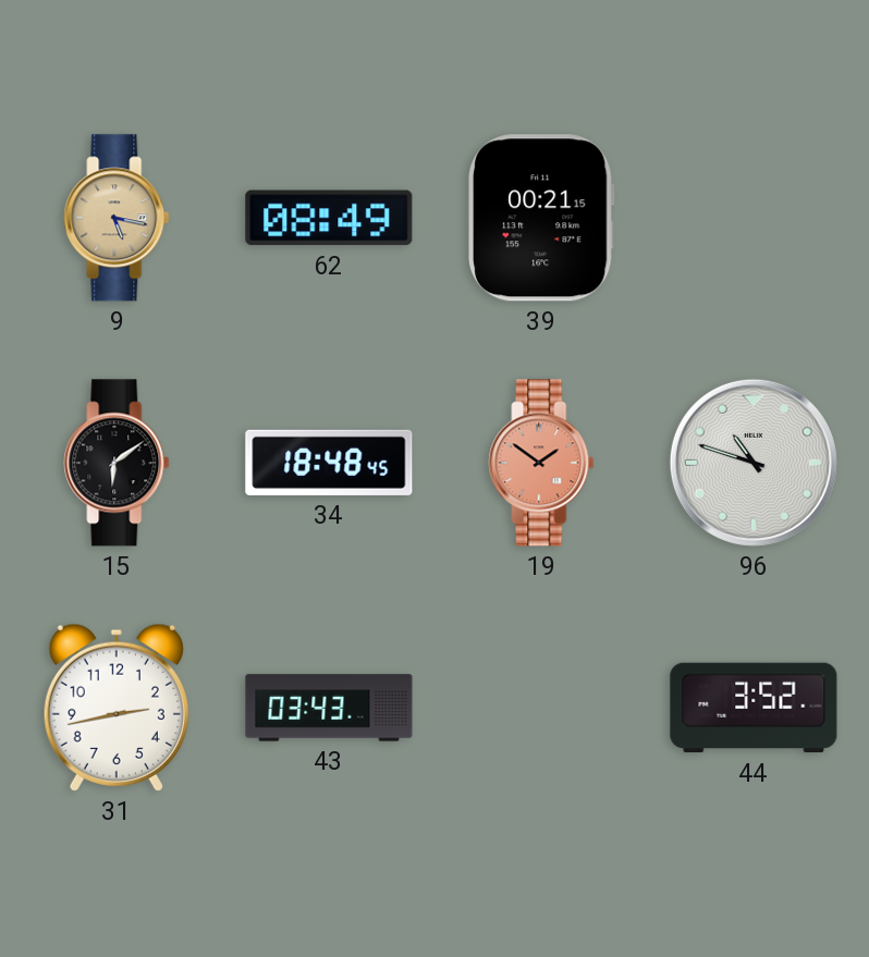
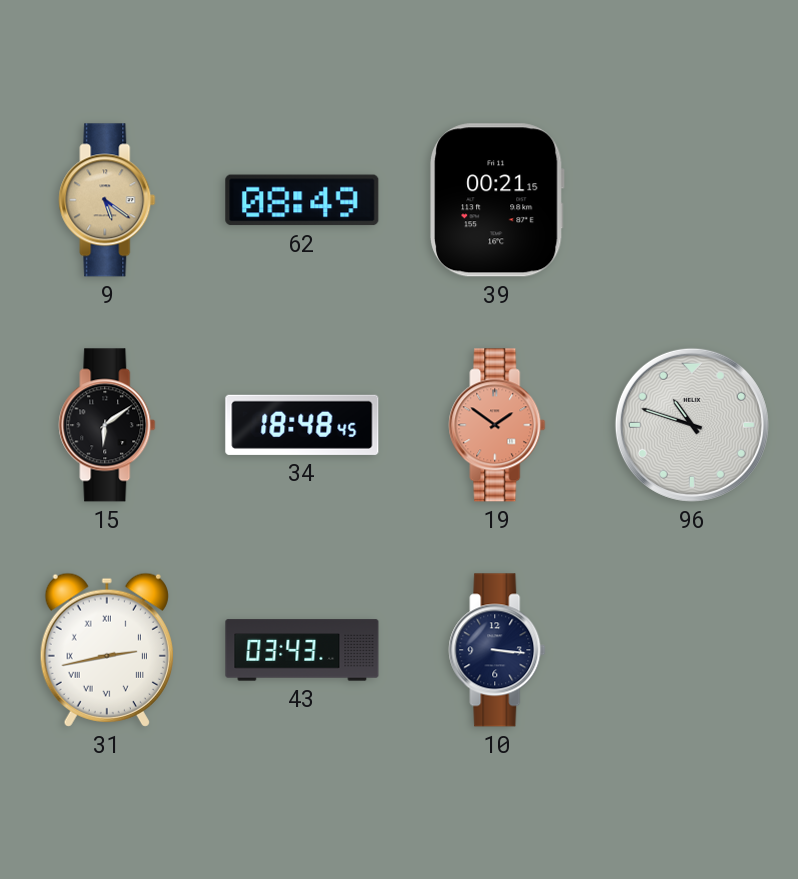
9: 5:17 -> 5:21
31 numerals: Arabic -> Roman
10: none -> 3:16
44: 3:52 -> none
